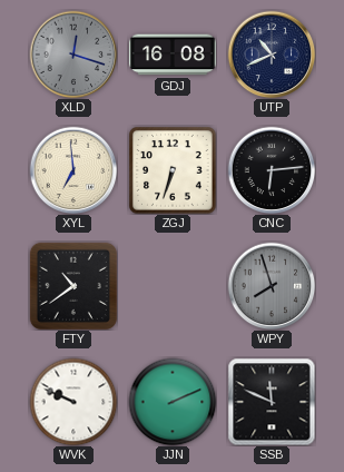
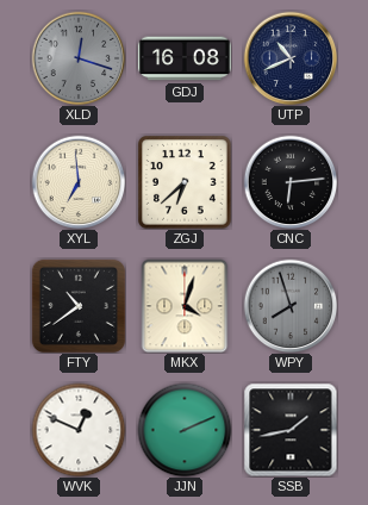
ZGJ: 6:33 -> 6:38
MKX: none -> 4:03
WVK: 9:49 -> 12:49
SSB: 11:49 -> 1:43
